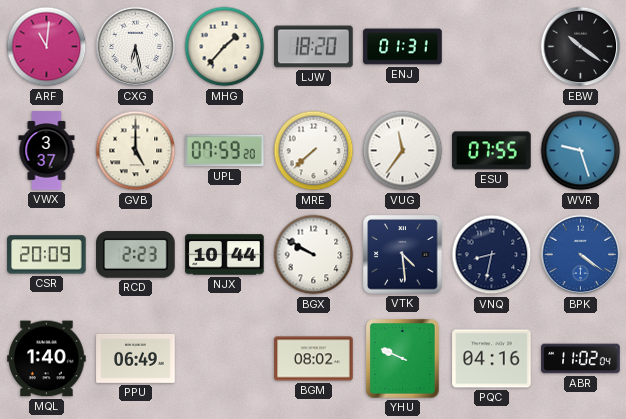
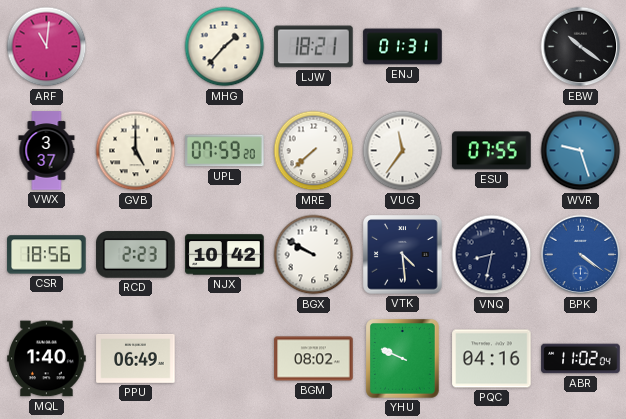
CXG: 6:28 -> none
LJW: 18:20 -> 18:21
CSR: 20:09 -> 18:56
NJX: 10:44 -> 10:42
